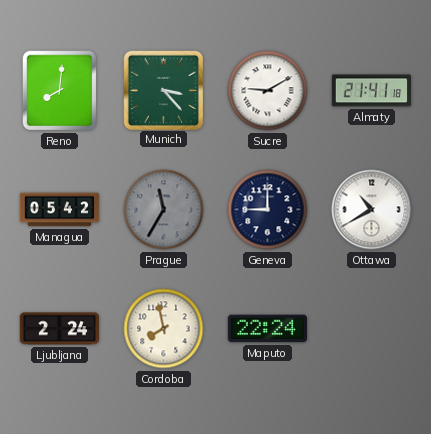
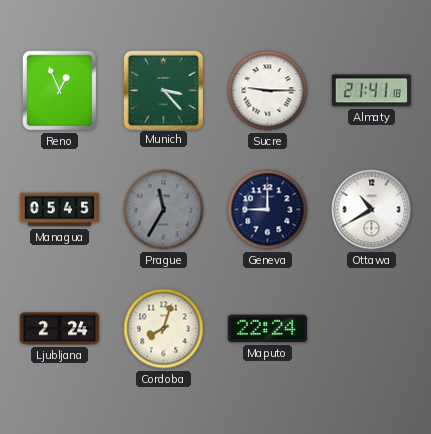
Reno: 8:01 -> 12:56
Sucre: 9:10 -> 9:15
Managua: 05:42 -> 05:45
Cordoba: 7:58 -> 8:03
